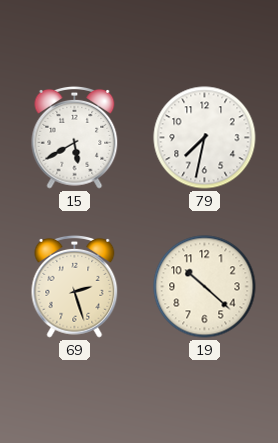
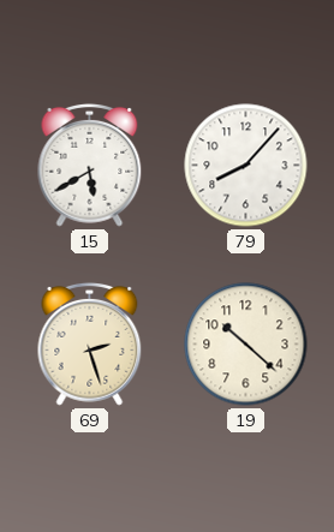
79: 7:32 -> 8:07
